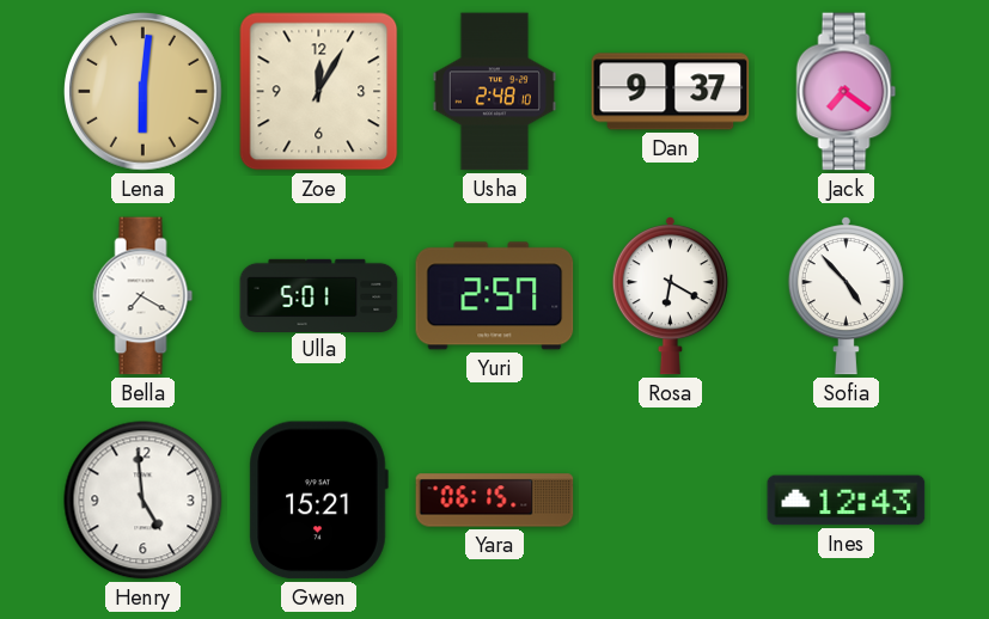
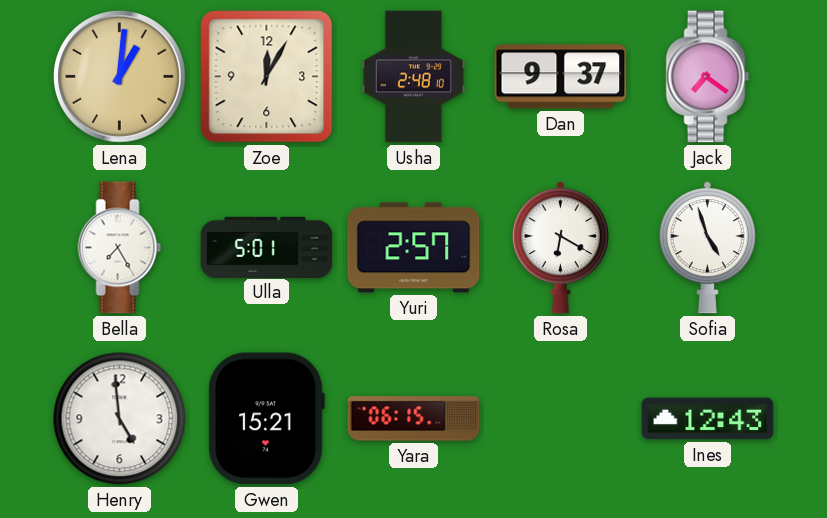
Lena: 6:01 -> 1:01
Bella: 7:20 -> 7:25
Sofia: 4:53 -> 4:57
